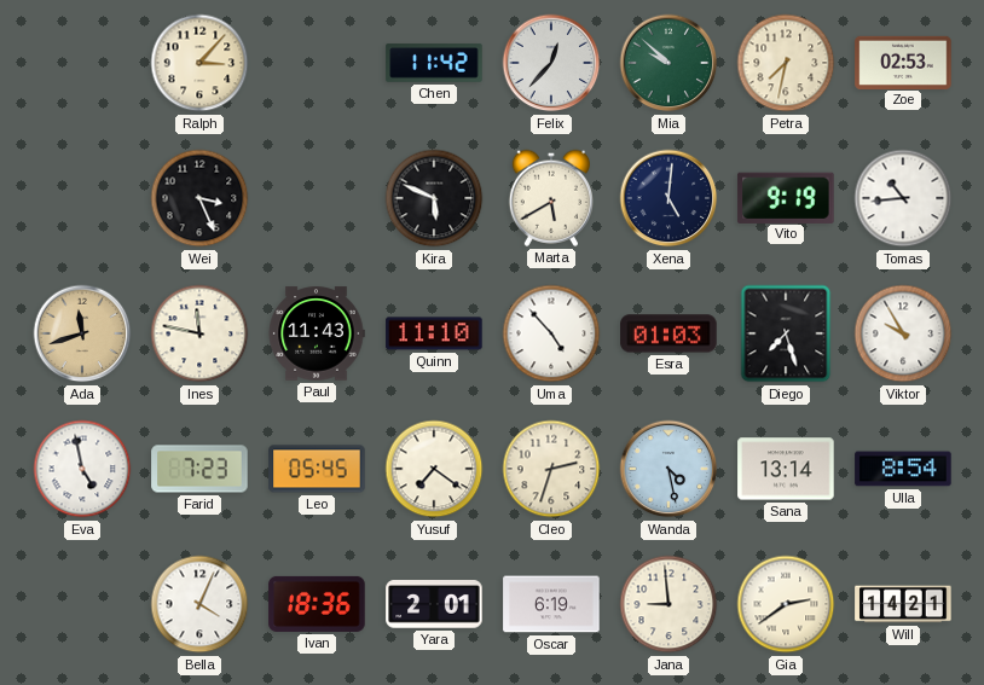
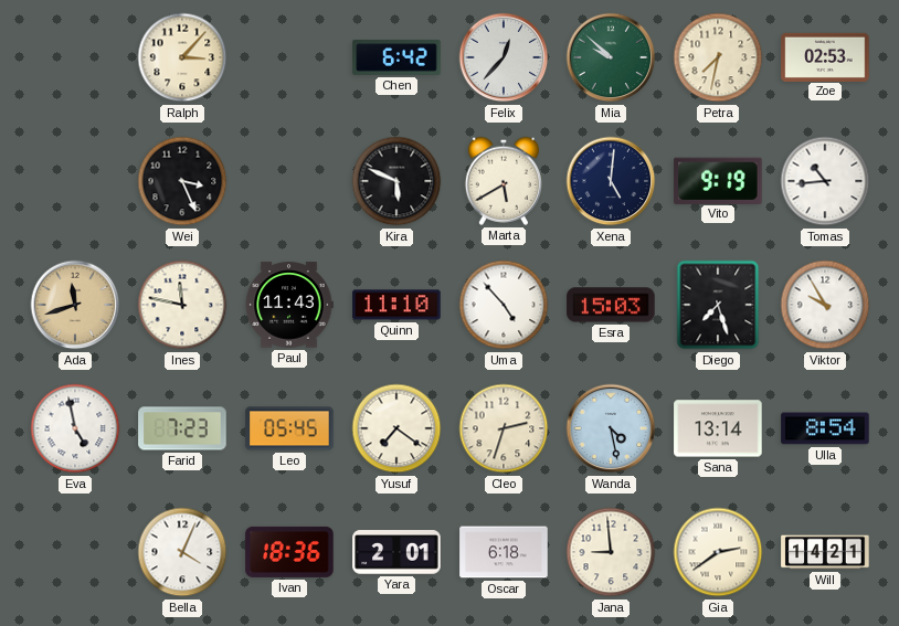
Chen: 11:42 -> 6:42
Esra: 01:03 -> 15:03
Oscar: 6:19 -> 6:18
